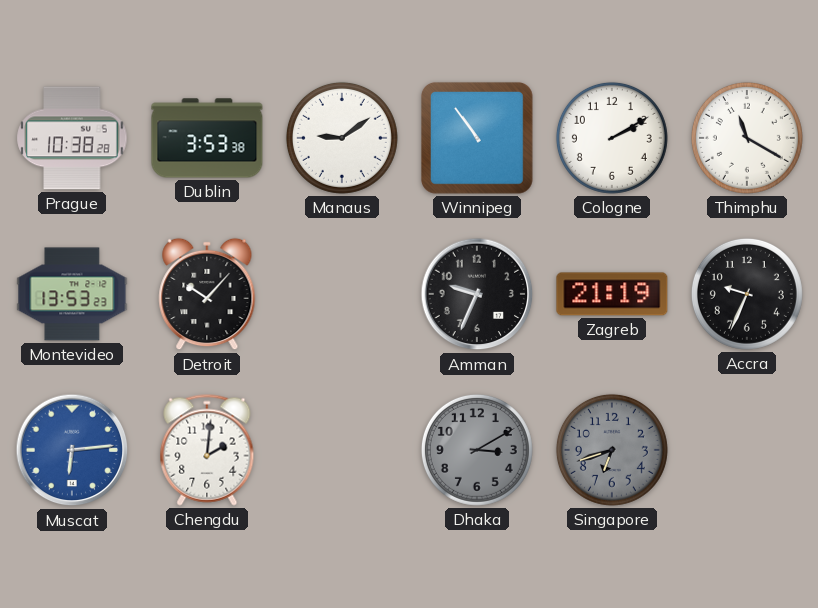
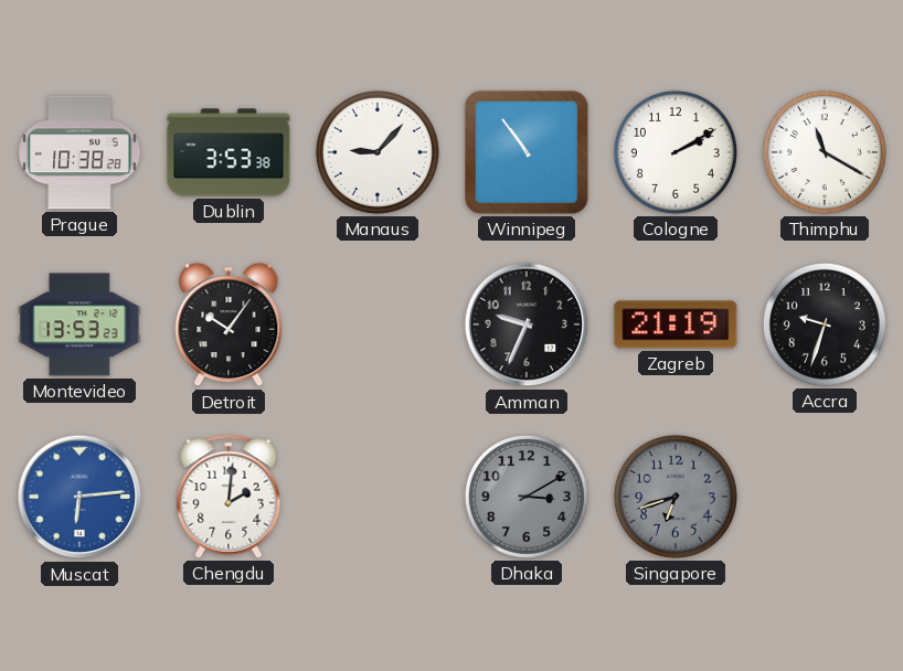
Manaus: 9:09 -> 9:07
Detroit: 10:07 -> 10:06
Accra: 9:34 -> 9:33
